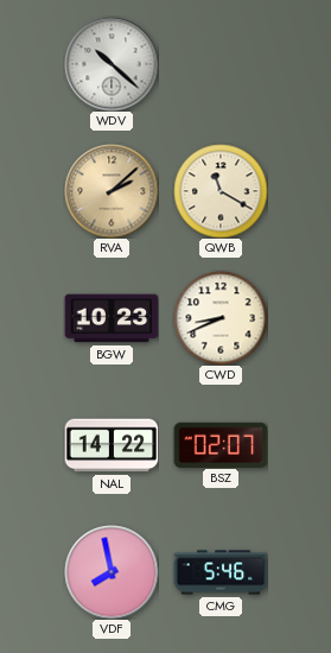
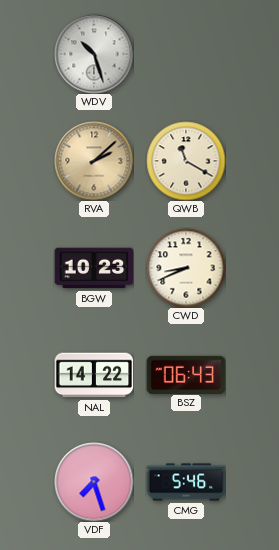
WDV: 10:22 -> 10:27
BSZ: 02:07 -> 06:43
VDF: 7:58 -> 7:27
